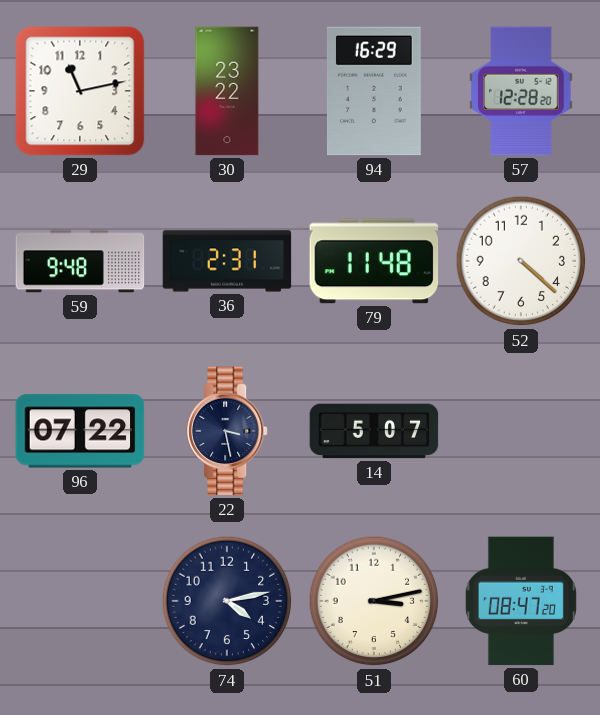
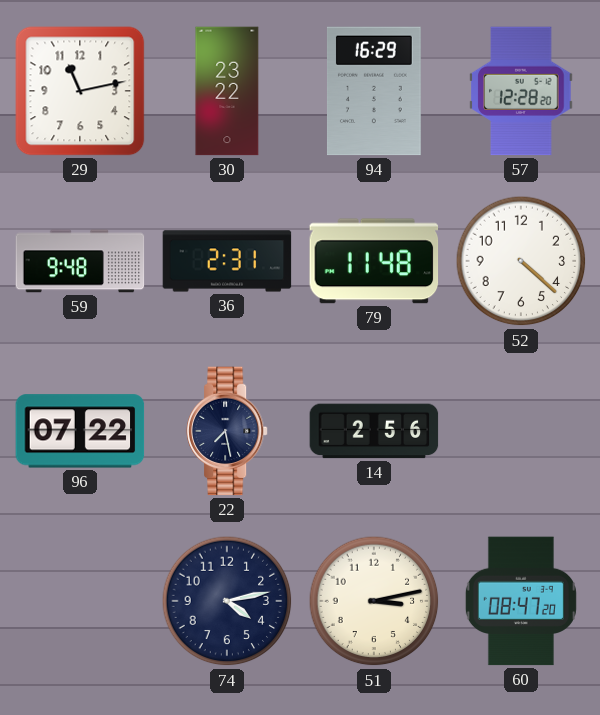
22: 3:28 -> 7:28
14: 5:07 -> 2:56
